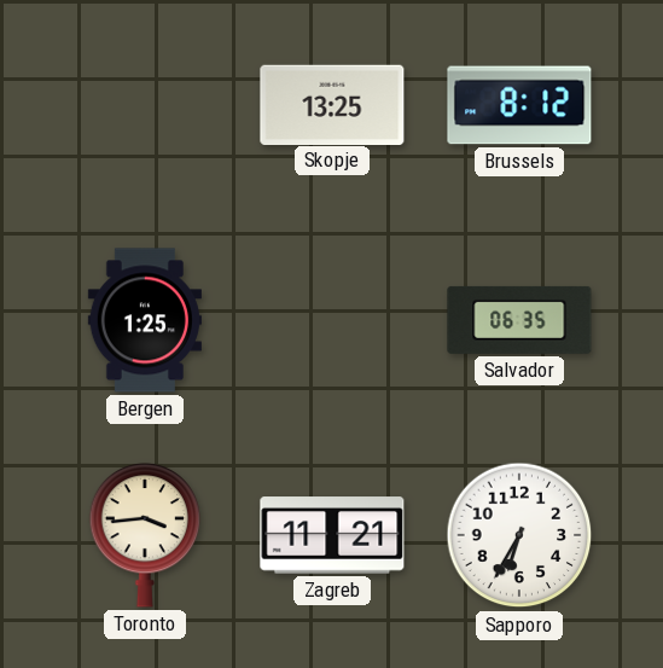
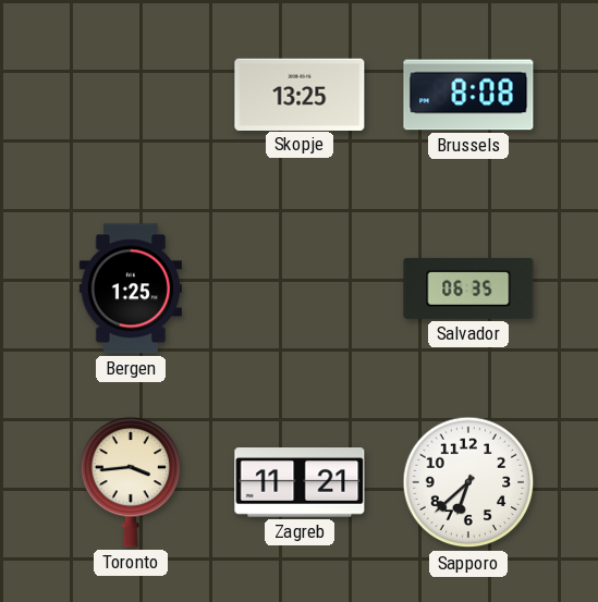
Brussels: 8:12 -> 8:08
Sapporo: 6:35 -> 6:38
